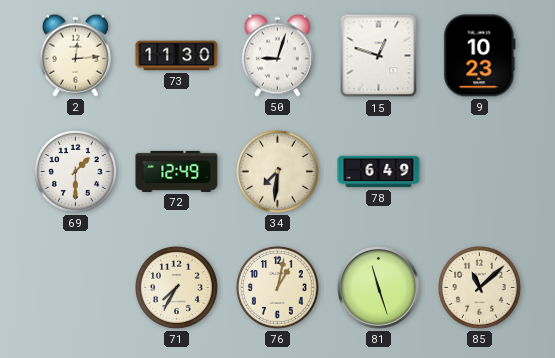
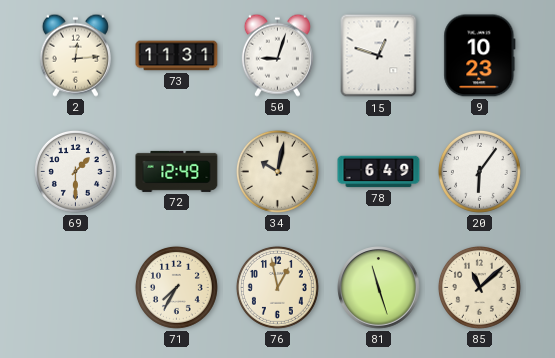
73: 11:30 -> 11:31
34: 7:31 -> 10:02
20: none -> 6:06
76: 1:02 -> 12:58
